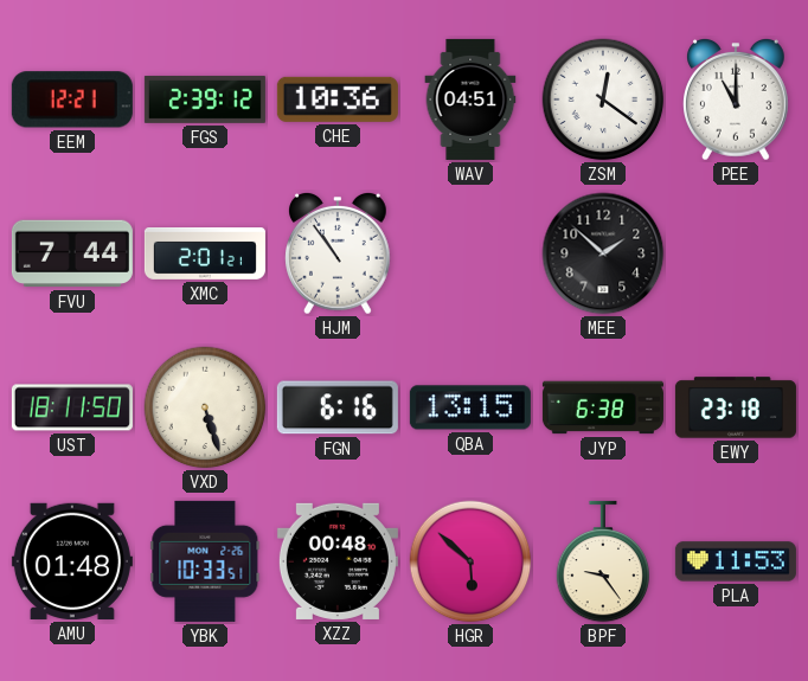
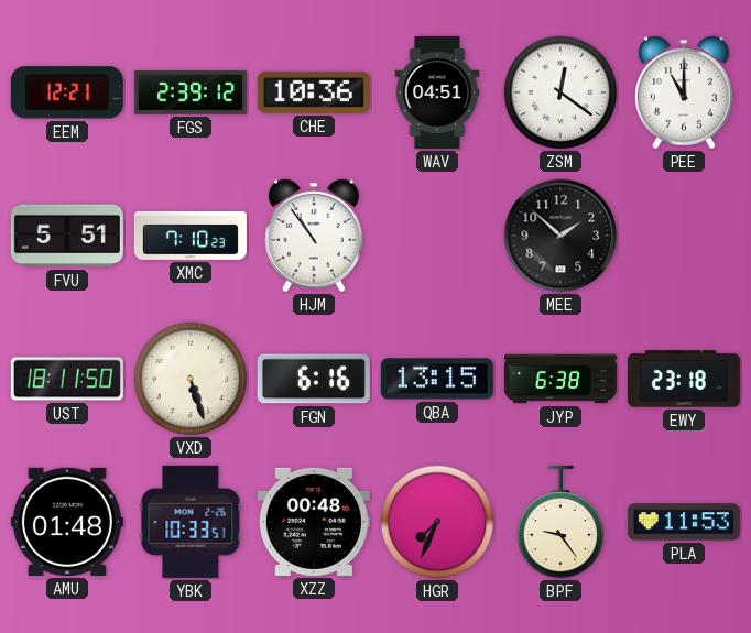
FVU: 7:44 -> 5:51
XMC: 2:01 -> 7:10
HGR: 5:52 -> 7:34
